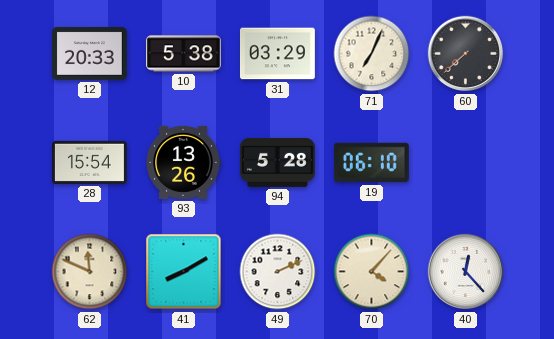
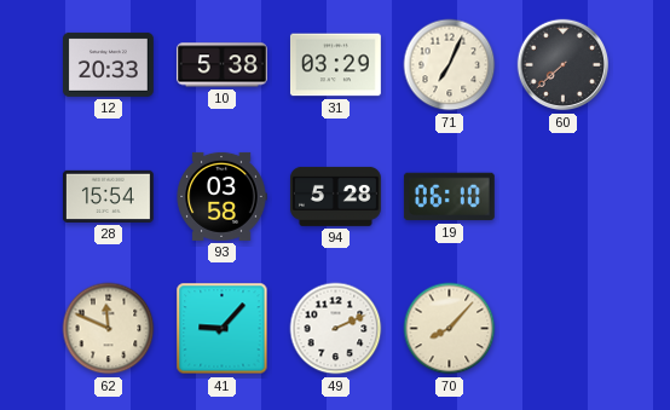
93: 13:26 -> 03:58
41: 8:10 -> 9:07
70: 4:07 -> 8:07
40: 12:23 -> none
